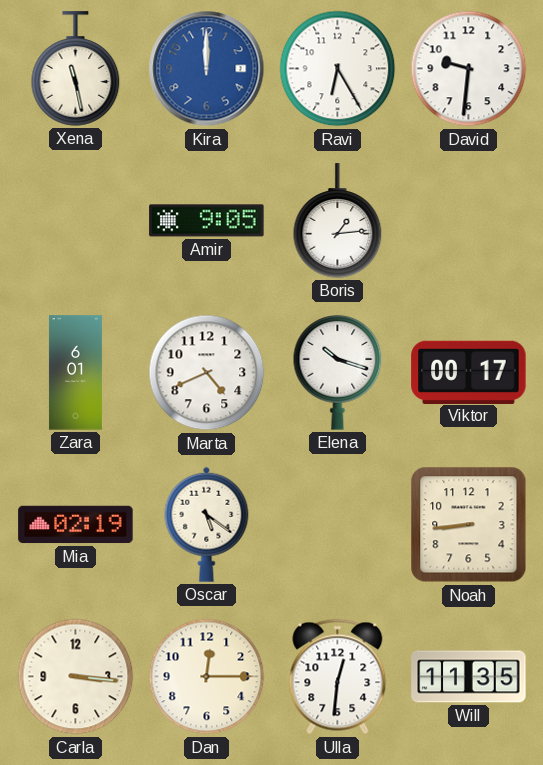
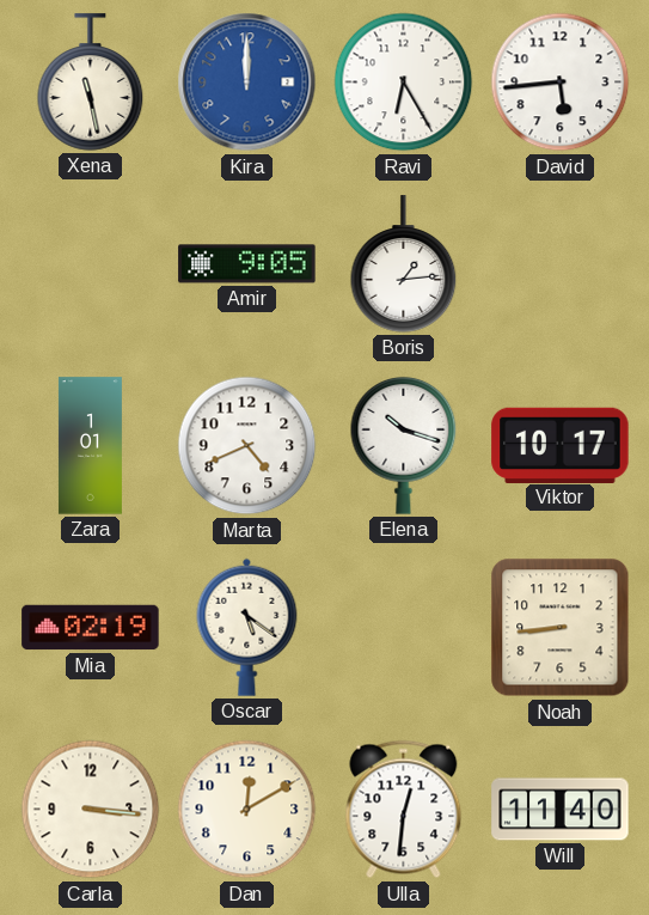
David: 9:31 -> 5:44
Zara: 6:01 -> 1:01
Viktor: 00:17 -> 10:17
Dan: 12:15 -> 12:10
Will: 11:35 -> 11:40
